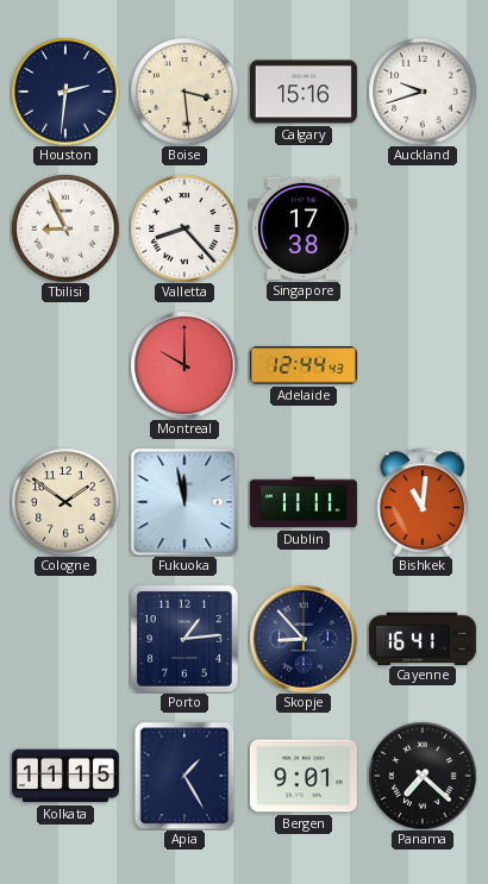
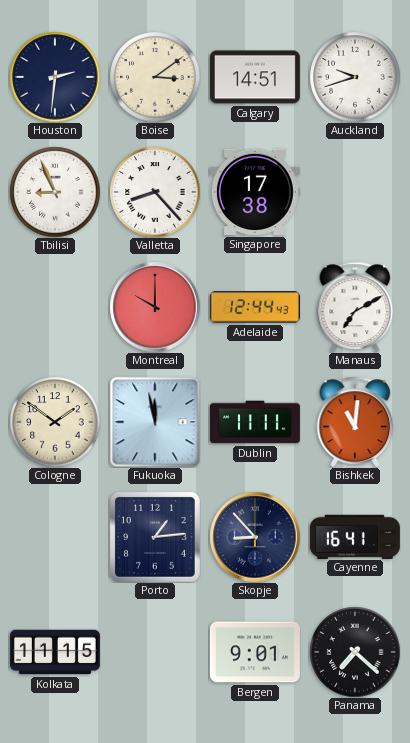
Boise: 3:29 -> 3:09
Calgary: 15:16 -> 14:51
Manaus: none -> 7:10
Apia: 1:25 -> none
